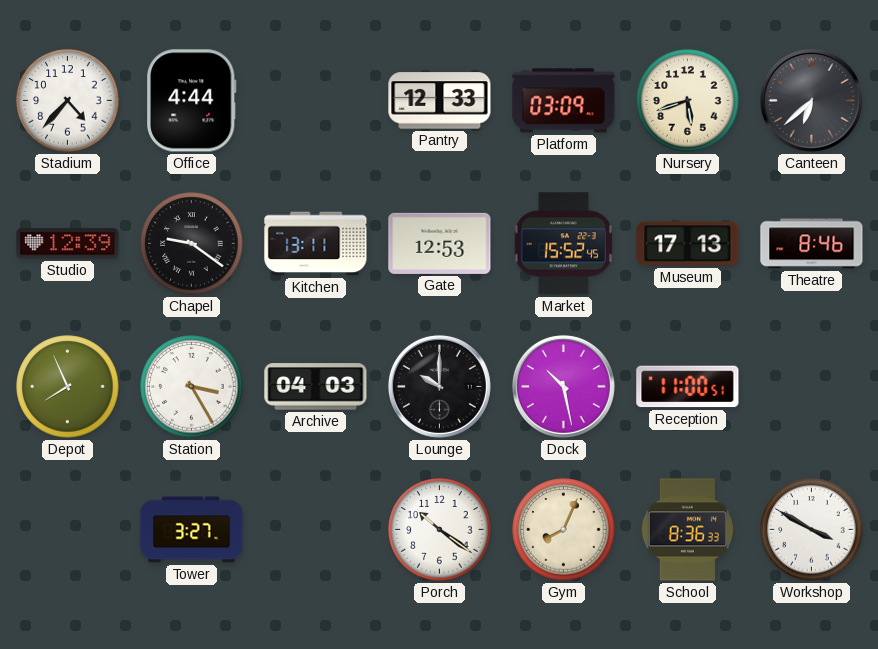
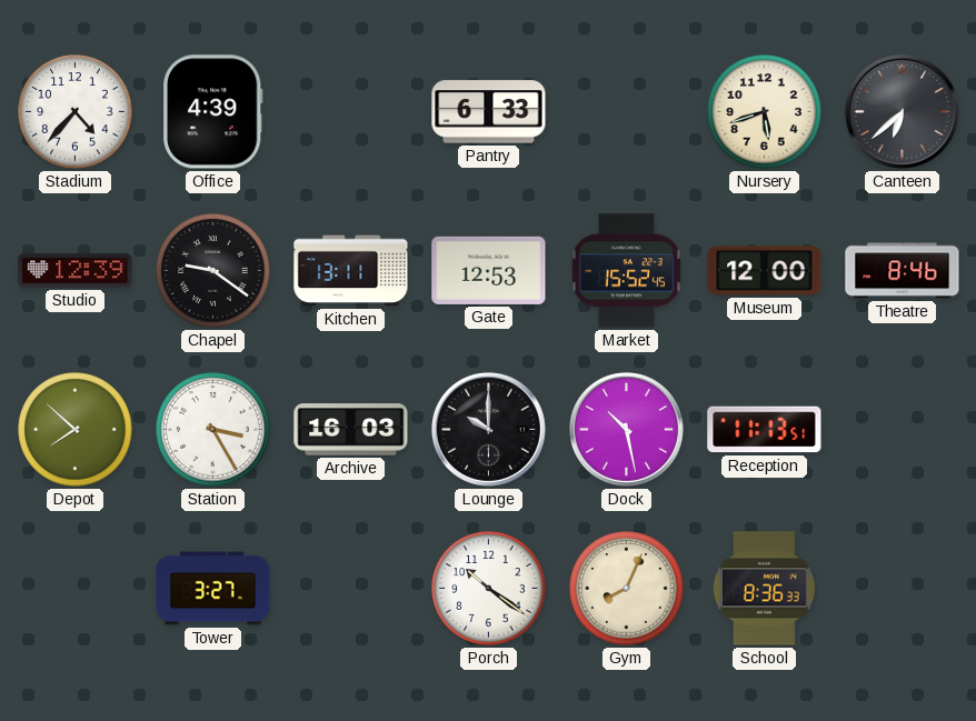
Office: 4:44 -> 4:39
Pantry: 12:33 -> 6:33
Platform: 03:09 -> none
Museum: 17:13 -> 12:00
Depot: 7:56 -> 7:52
Archive: 04:03 -> 16:03
Reception: 11:00 -> 11:13
Workshop: 3:50 -> none
